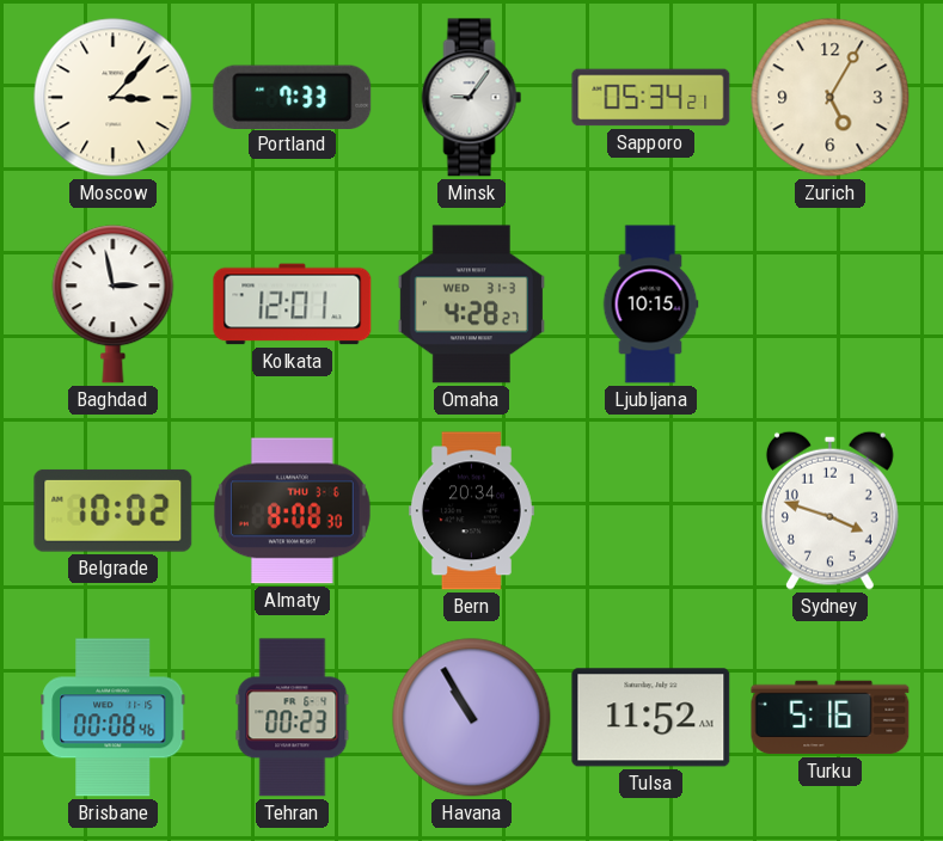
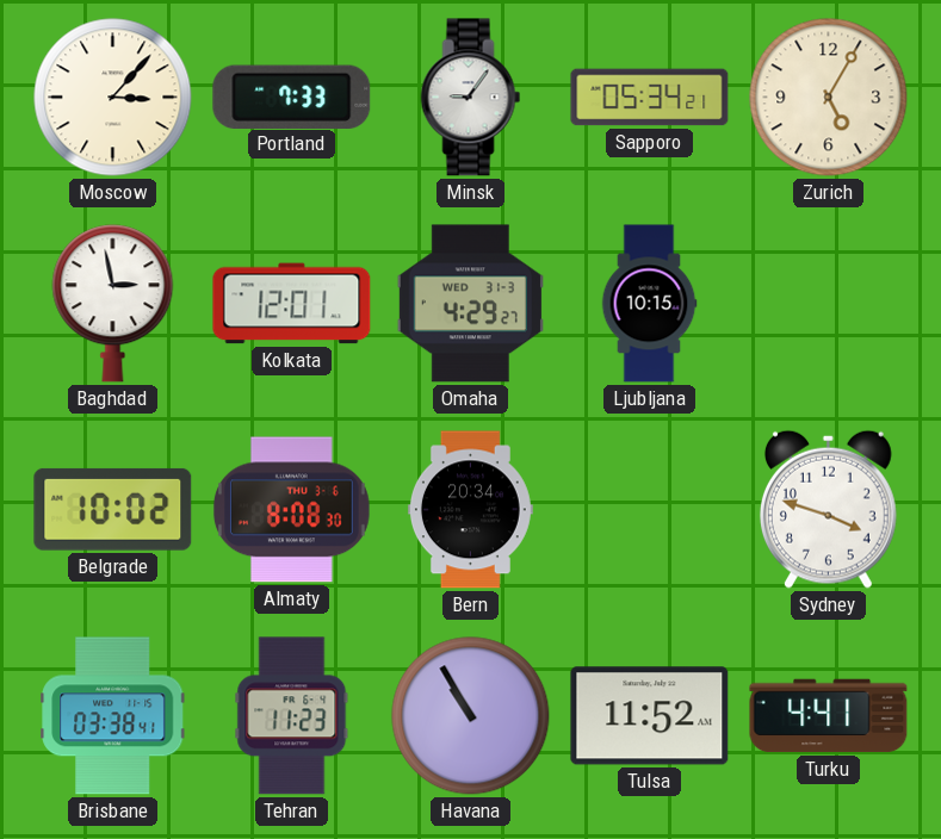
Omaha: 4:28 -> 4:29
Brisbane: 00:08 -> 03:38
Tehran: 00:23 -> 11:23
Turku: 5:16 -> 4:41
